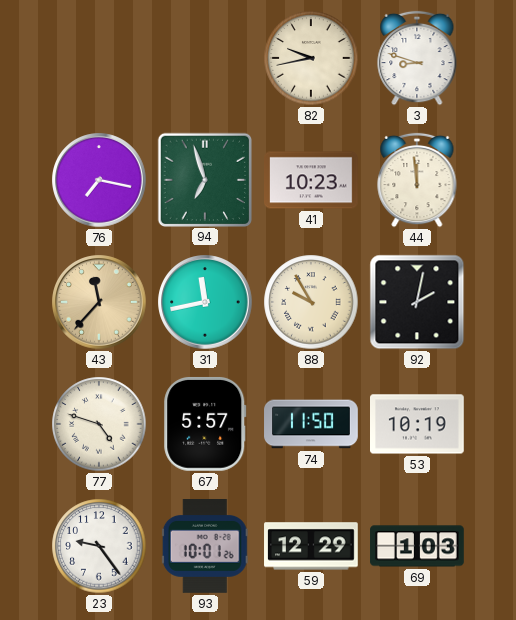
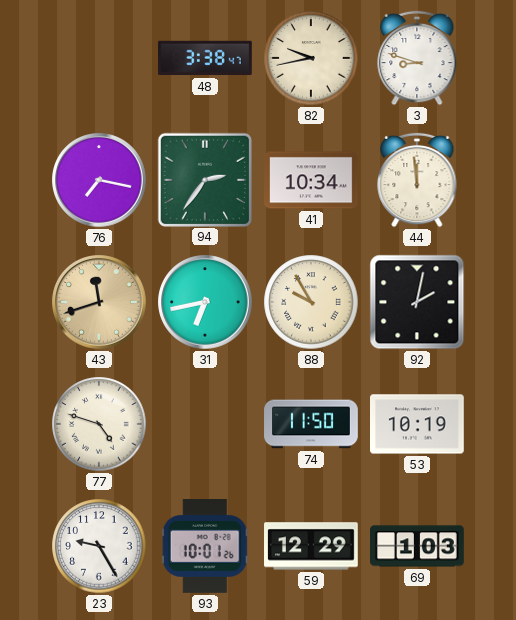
48: none -> 3:38
94: 6:57 -> 2:36
41: 10:23 -> 10:34
43: 11:37 -> 11:42
31: 11:43 -> 6:43
67: 5:57 -> none
23: 9:24 -> 9:25
